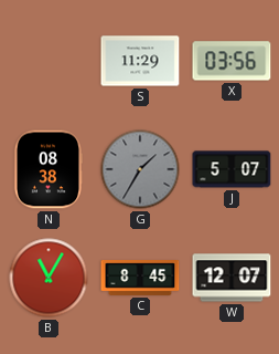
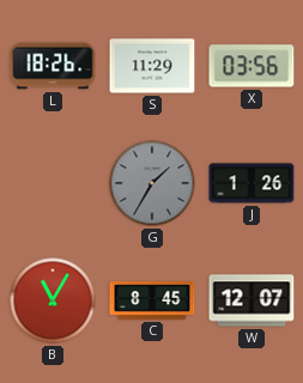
L: none -> 18:26
N: 08:38 -> none
J: 5:07 -> 1:26
